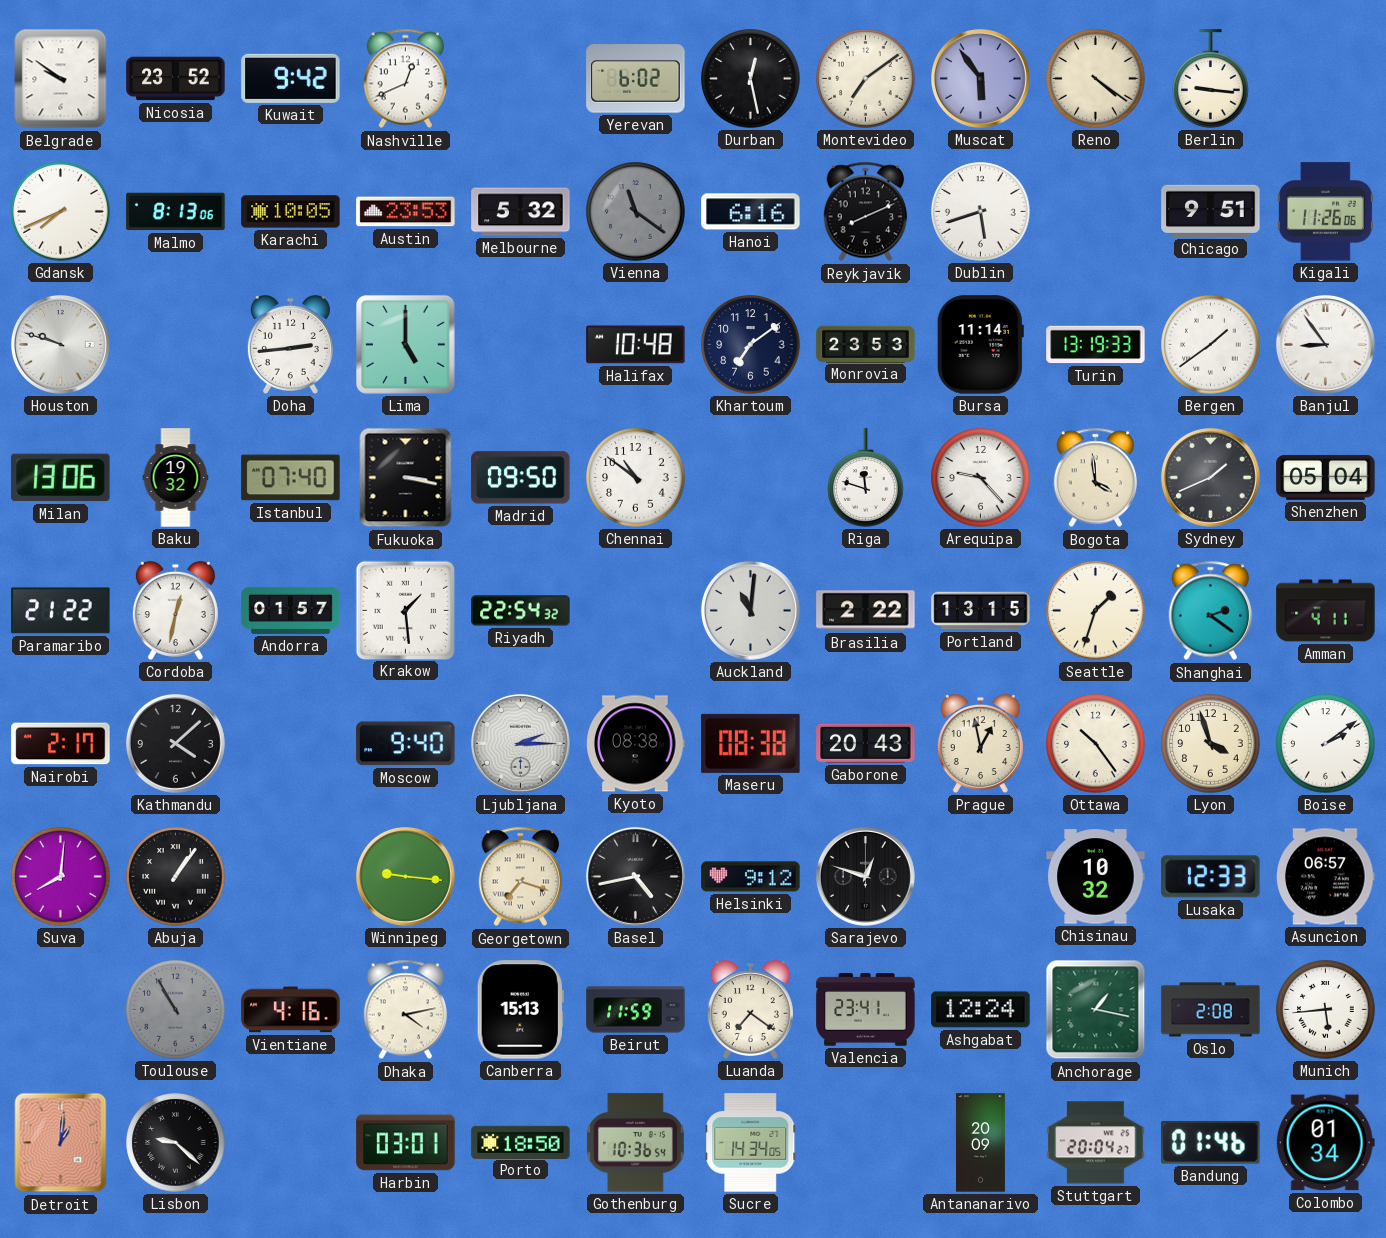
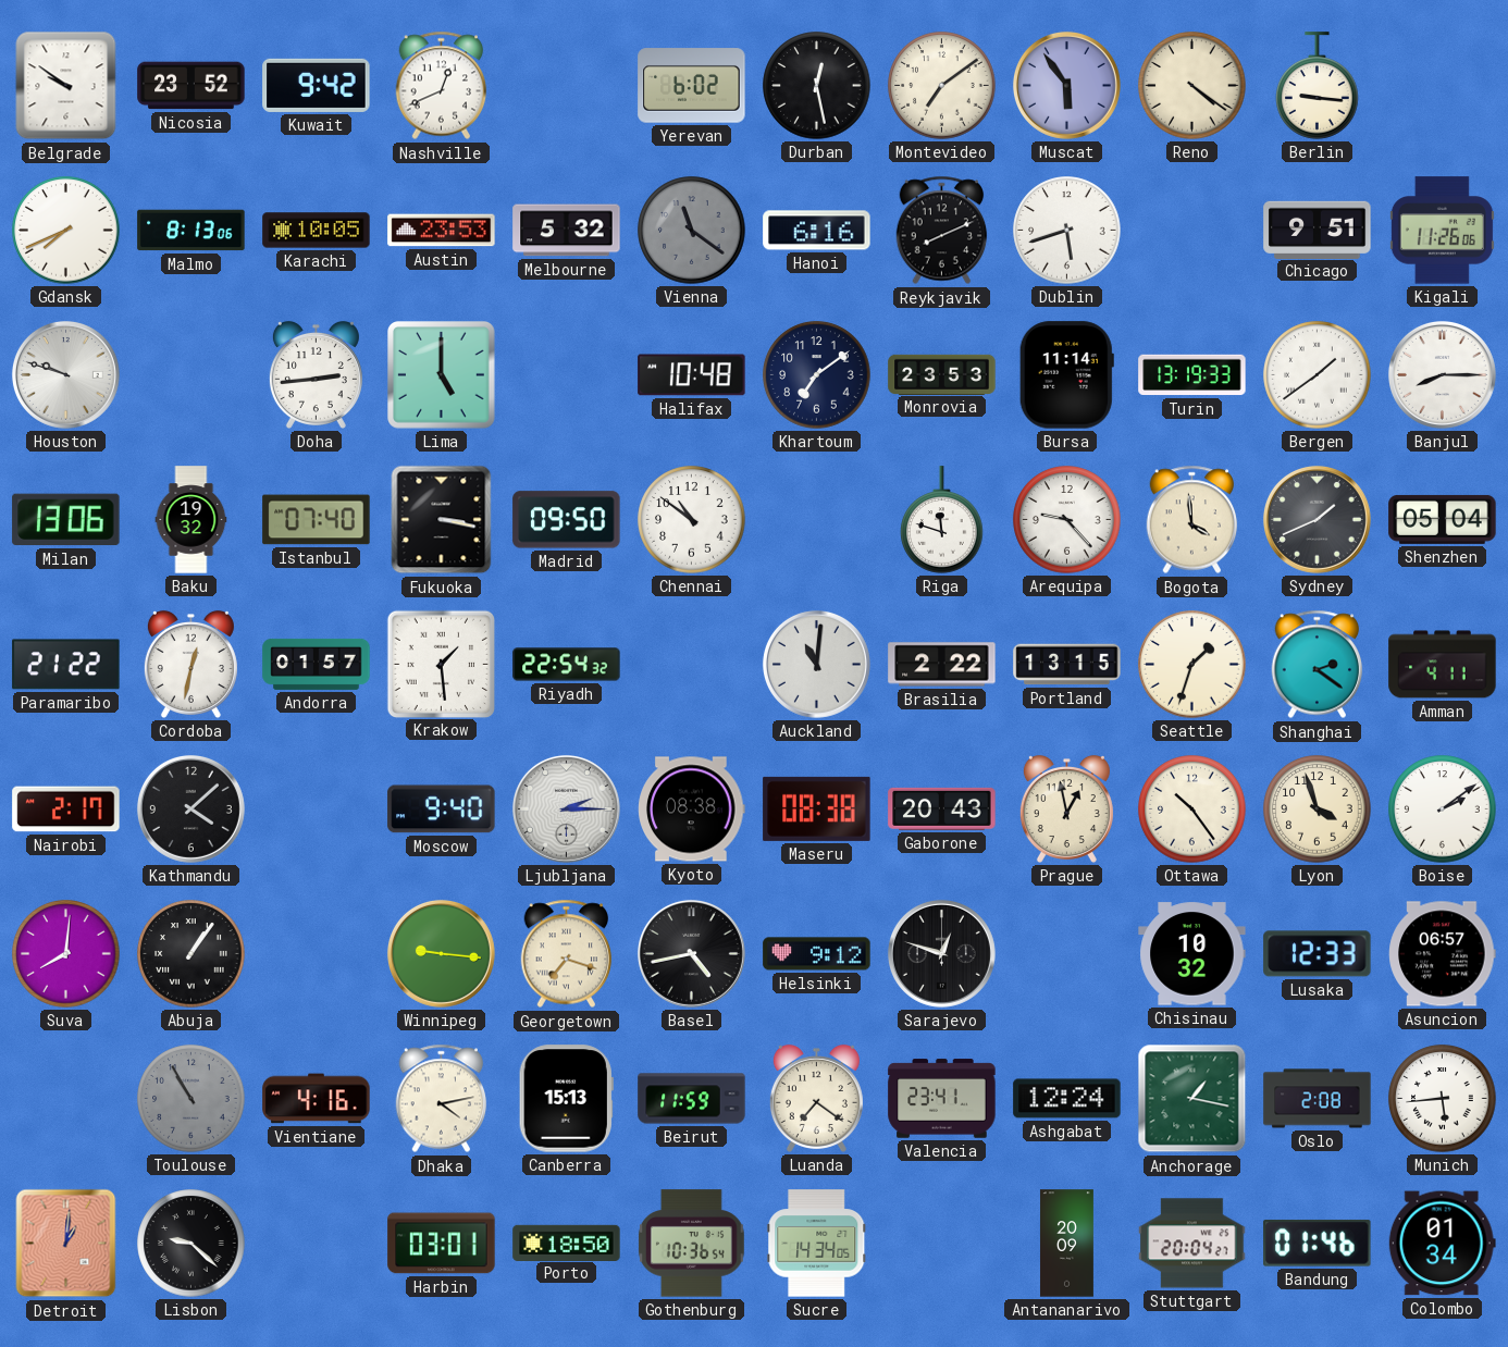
Banjul: 8:54 -> 8:15
